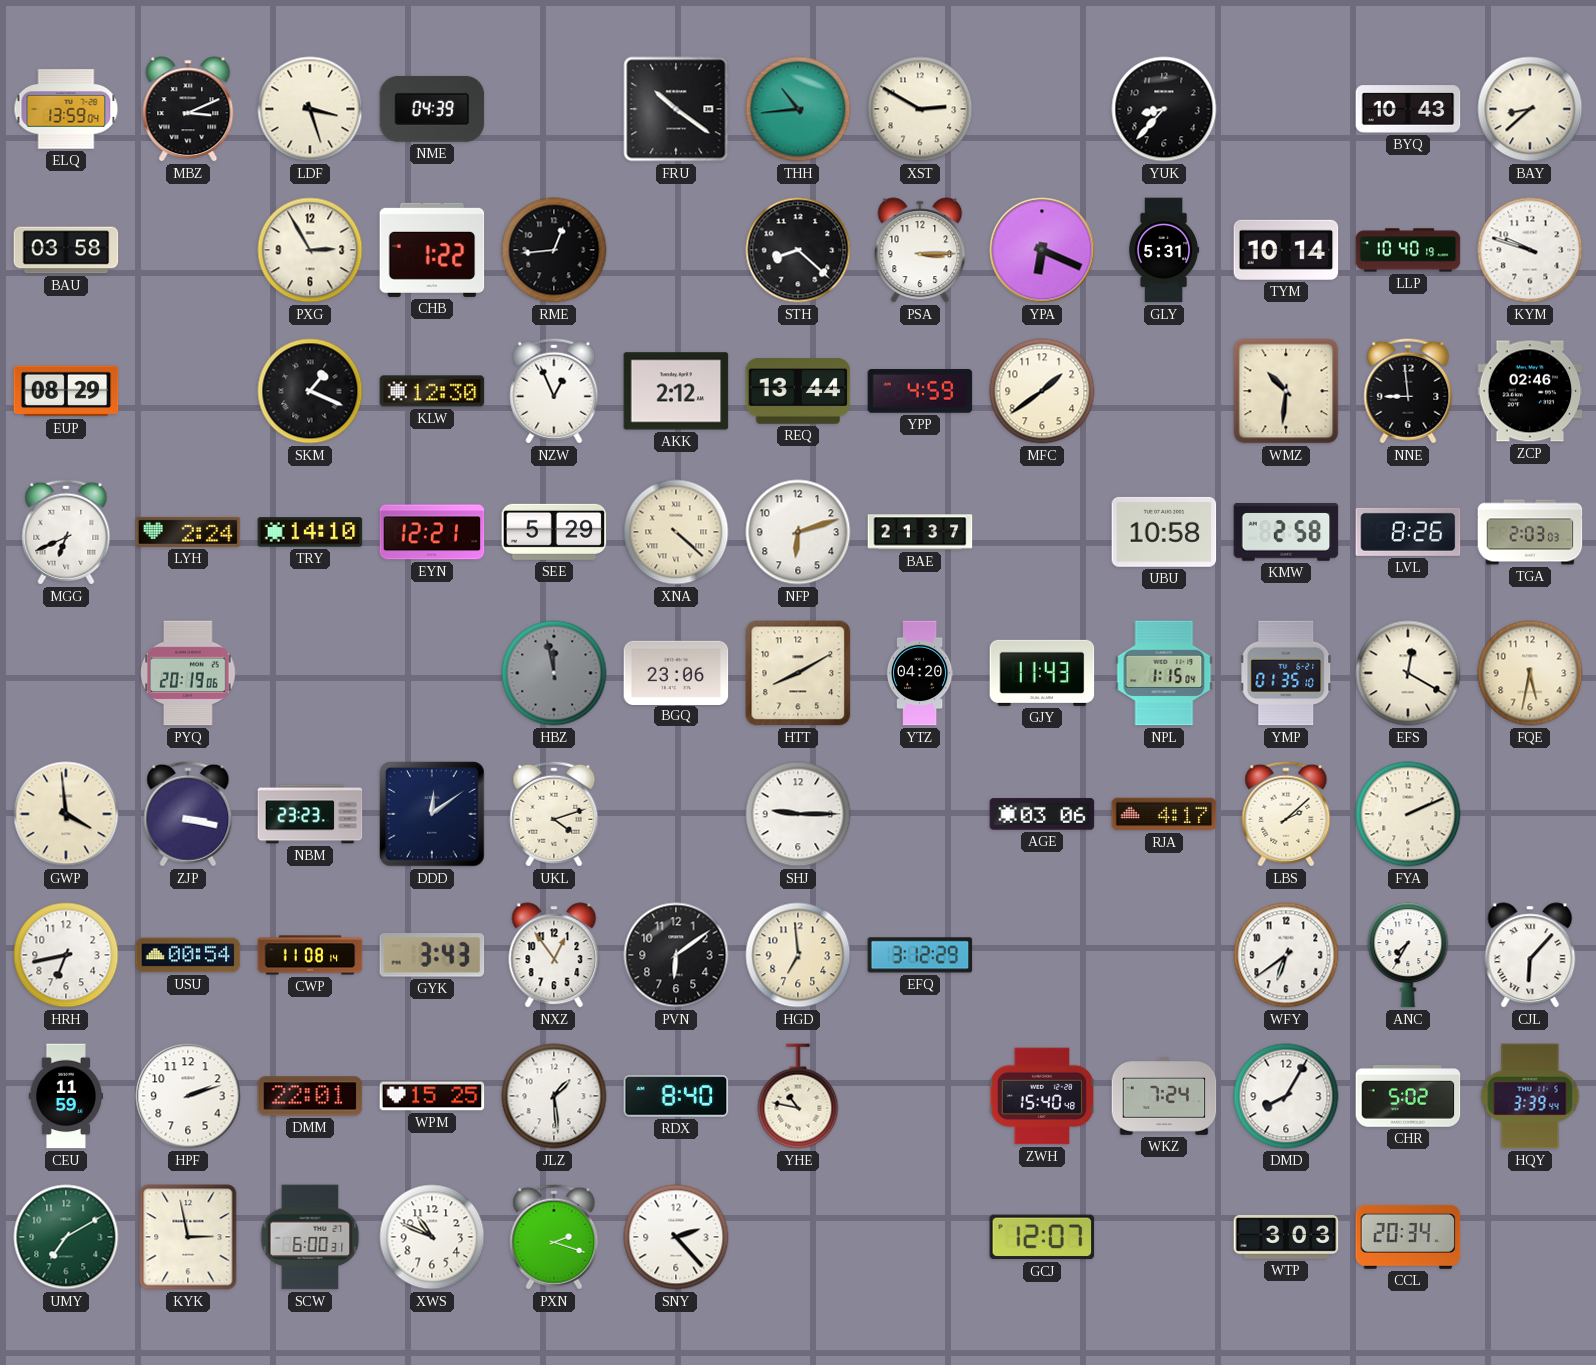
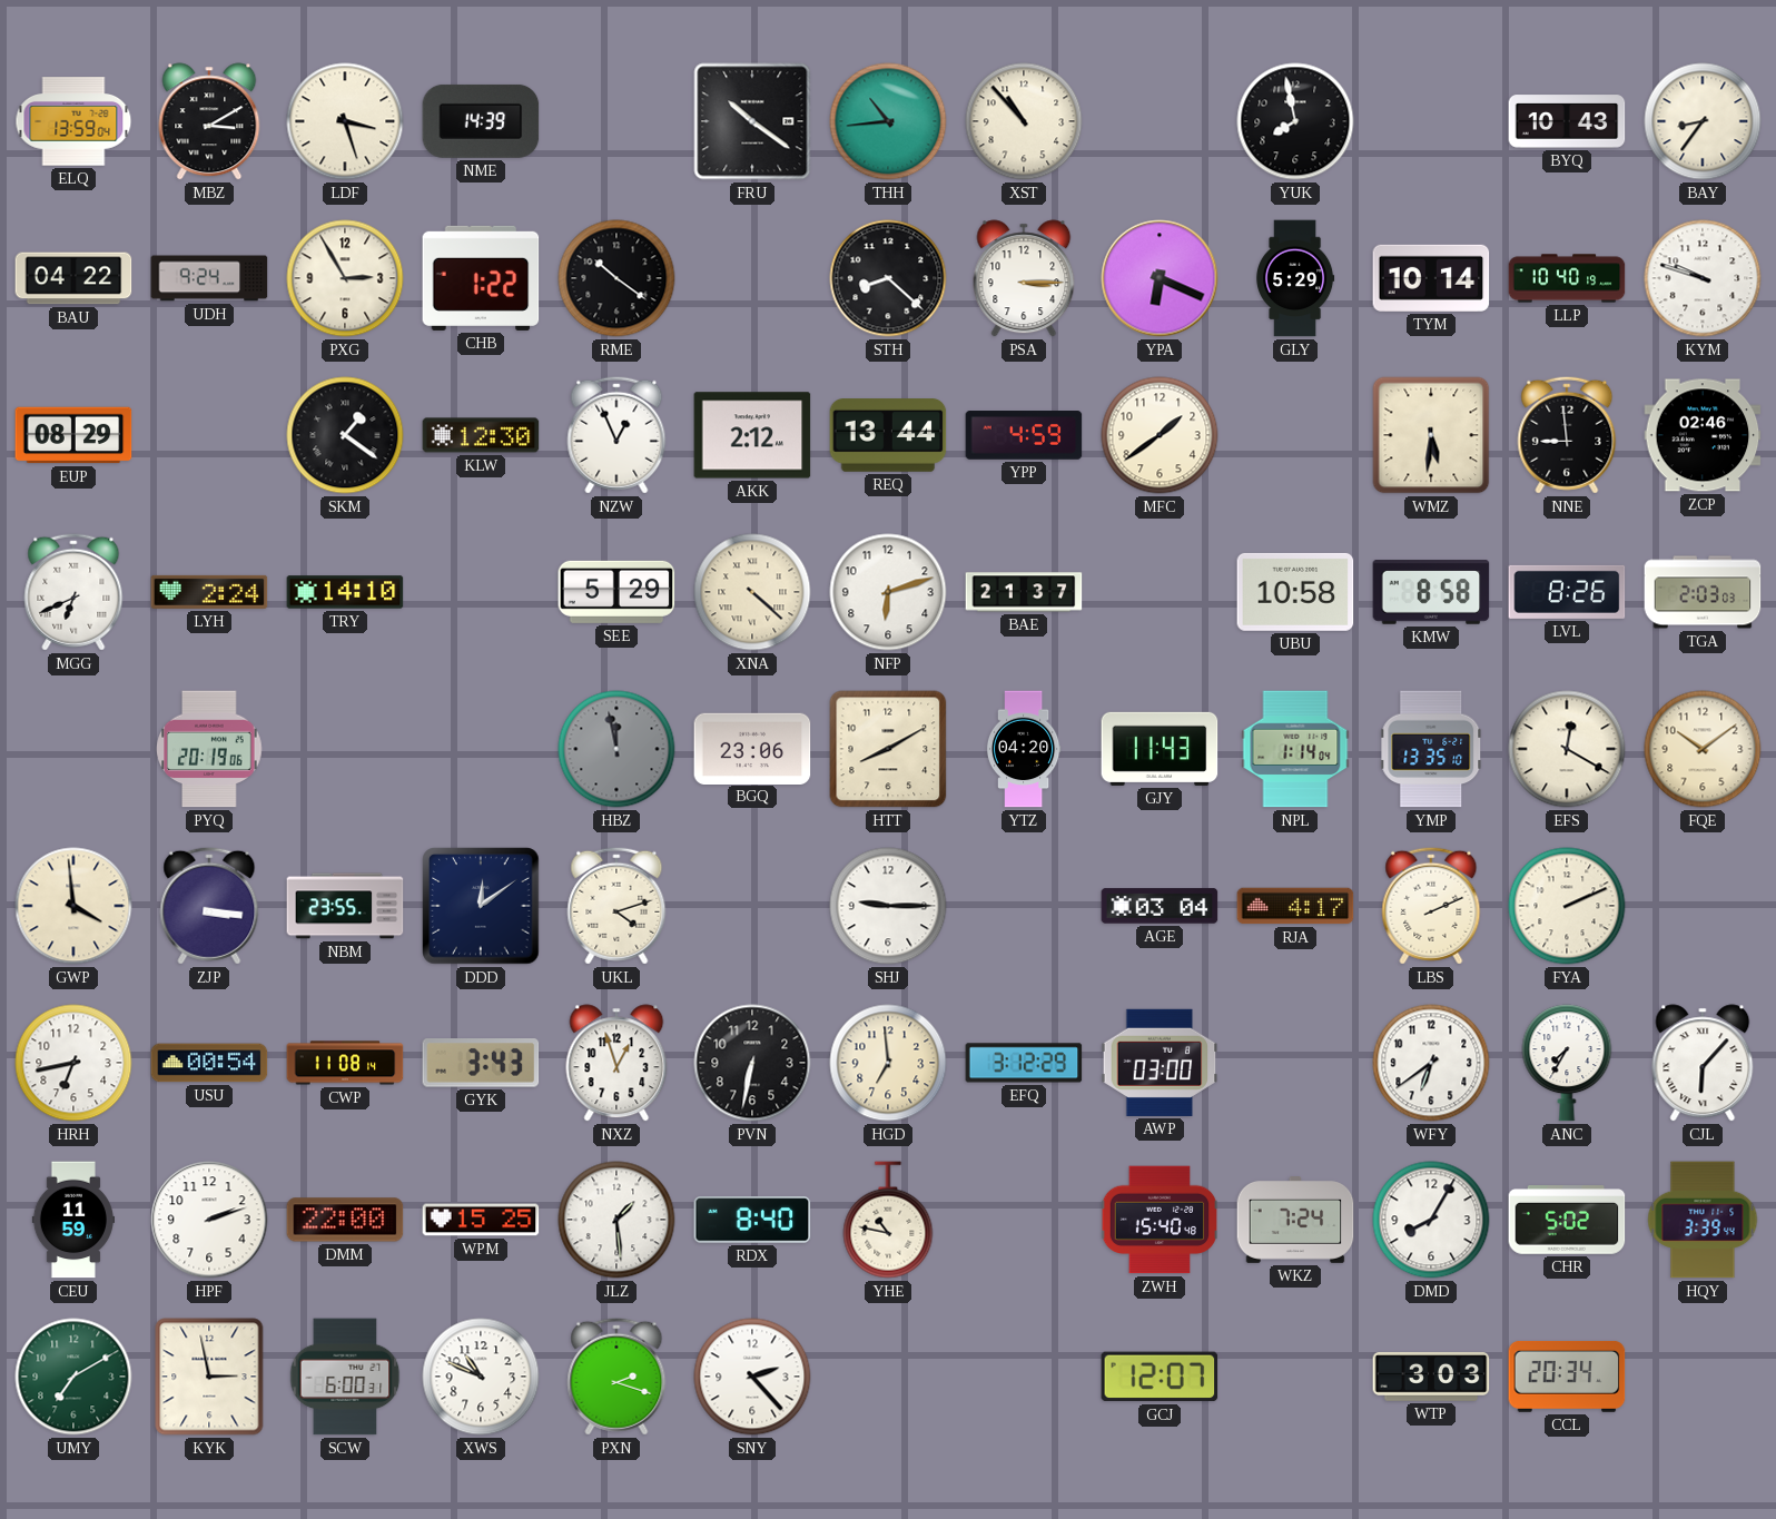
MBZ: 3:11 -> 3:10
NME: 04:39 -> 14:39
XST: 2:50 -> 10:53
YUK: 8:37 -> 7:58
BAY: 8:38 -> 8:36
BAU: 03:58 -> 04:22
UDH: none -> 9:24
RME: 12:44 -> 10:21
GLY: 5:31 -> 5:29
SKM: 1:19 -> 1:21
WMZ: 10:31 -> 5:31
EYN: 12:21 -> none
KMW: 2:58 -> 8:58
NPL: 1:15 -> 1:14
YMP: 01:35 -> 13:35
FQE: 5:32 -> 10:09
ZJP: 3:17 -> 3:16
NBM: 23:23 -> 23:55
AGE: 03:06 -> 03:04
LBS: 2:08 -> 2:11
NXZ: 12:54 -> 12:57
PVN: 6:09 -> 6:32
AWP: none -> 03:00
DMM: 22:01 -> 22:00
